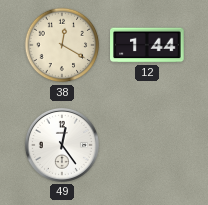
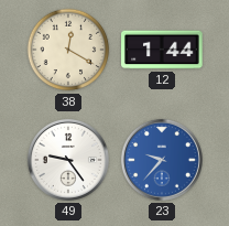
49: 12:24 -> 9:24
23: none -> 9:37
